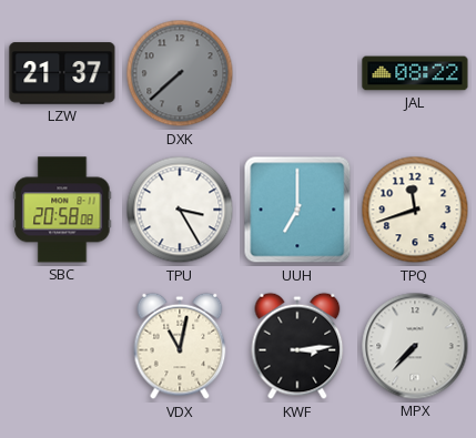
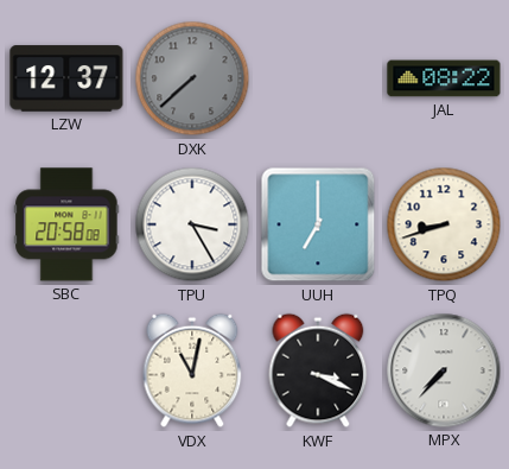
LZW: 21:37 -> 12:37
TPQ: 11:42 -> 8:42
KWF: 3:14 -> 3:19
